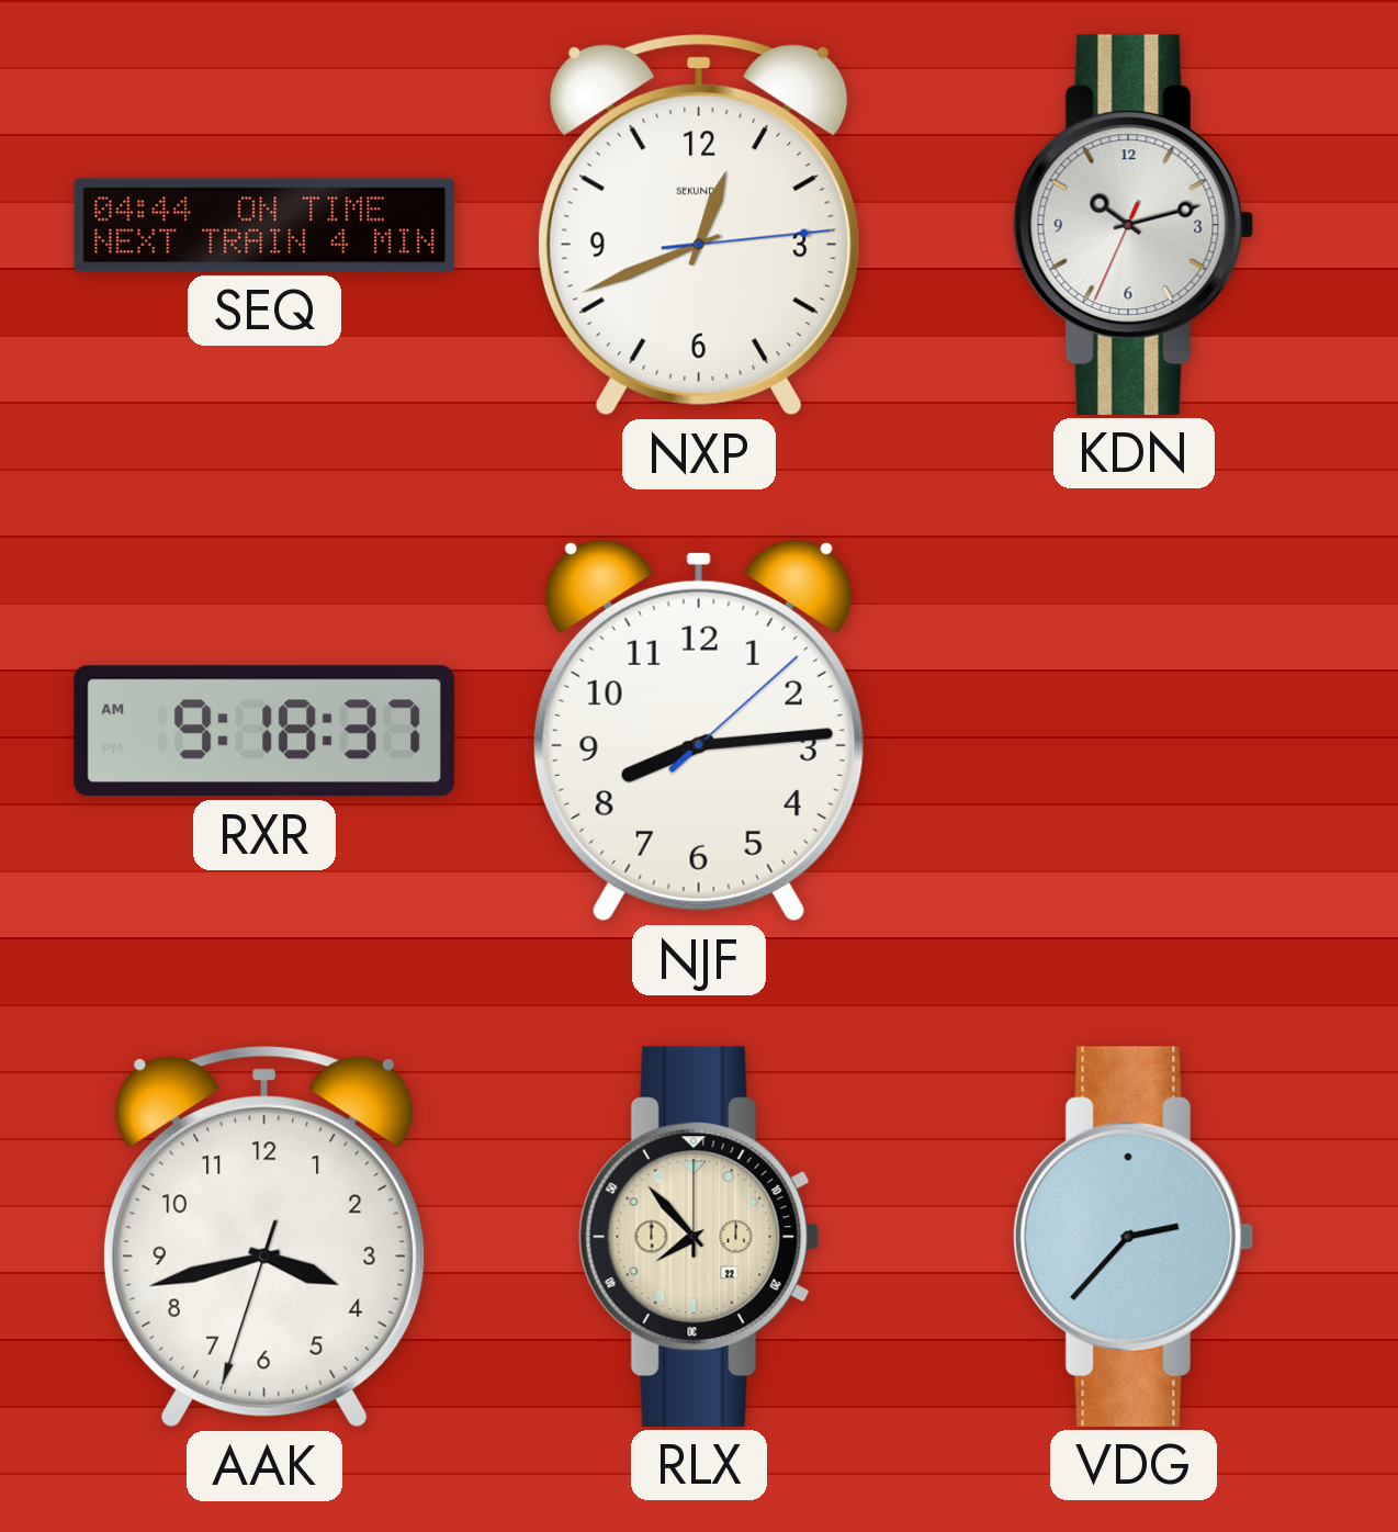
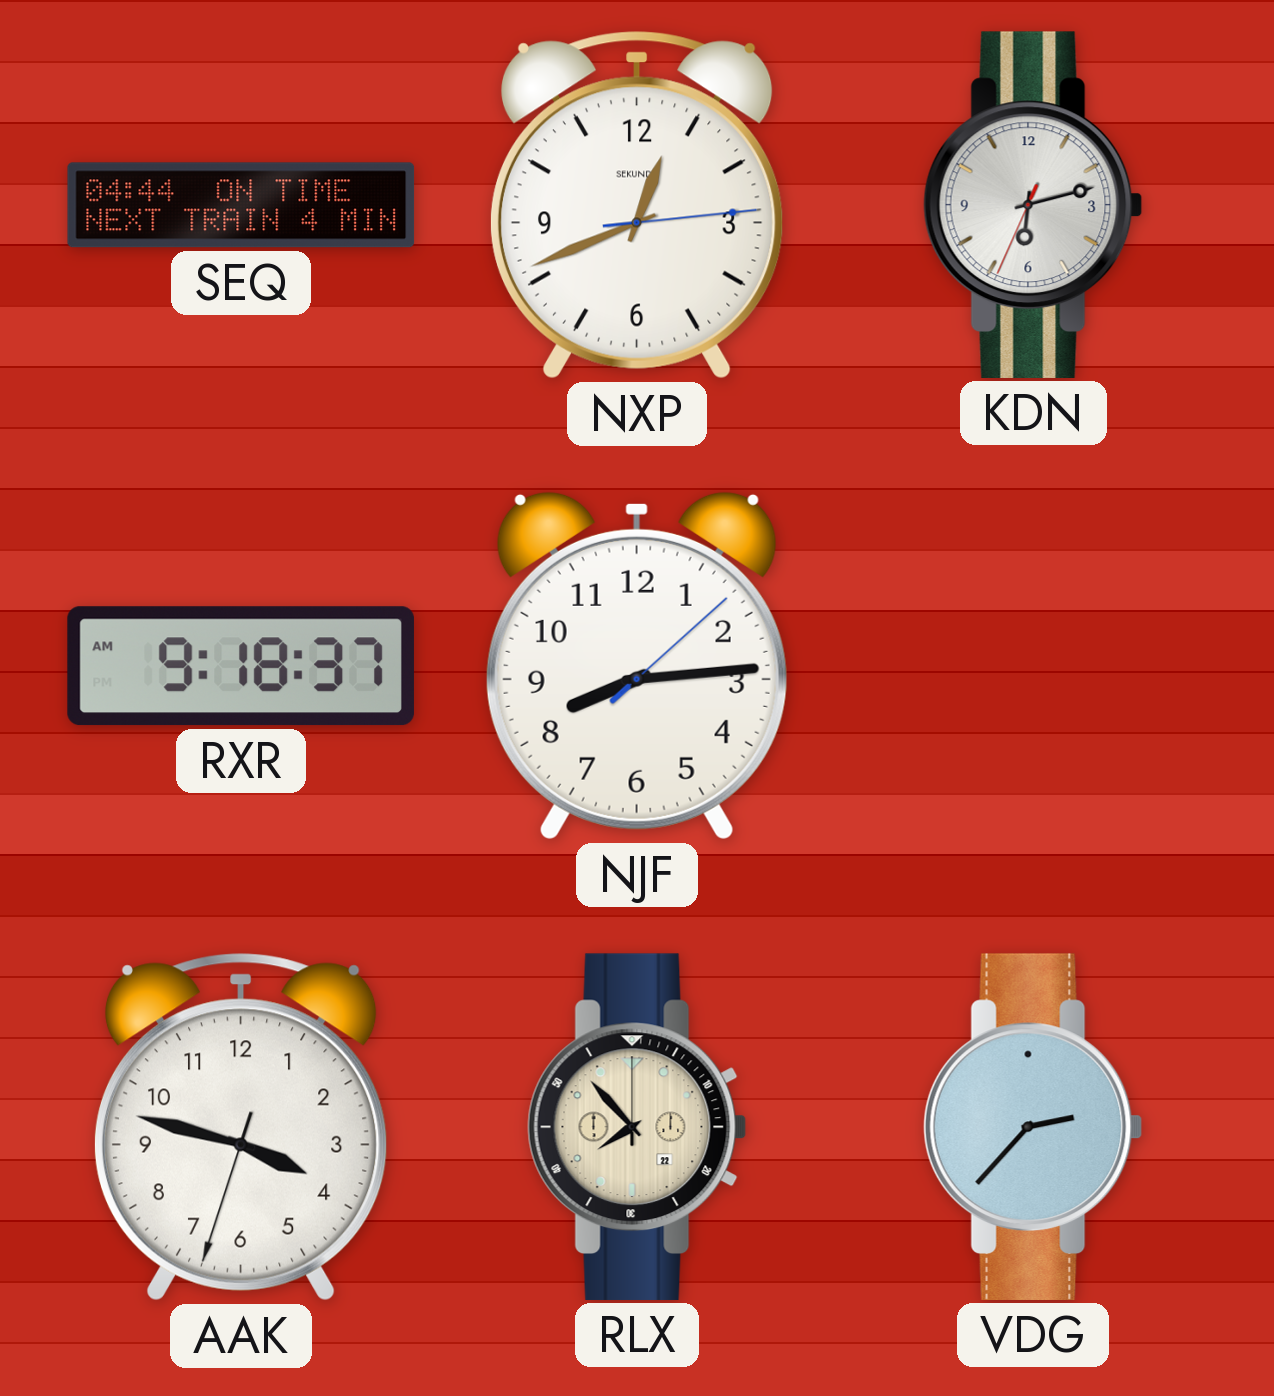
KDN: 10:12 -> 6:12
AAK: 3:42 -> 3:47
